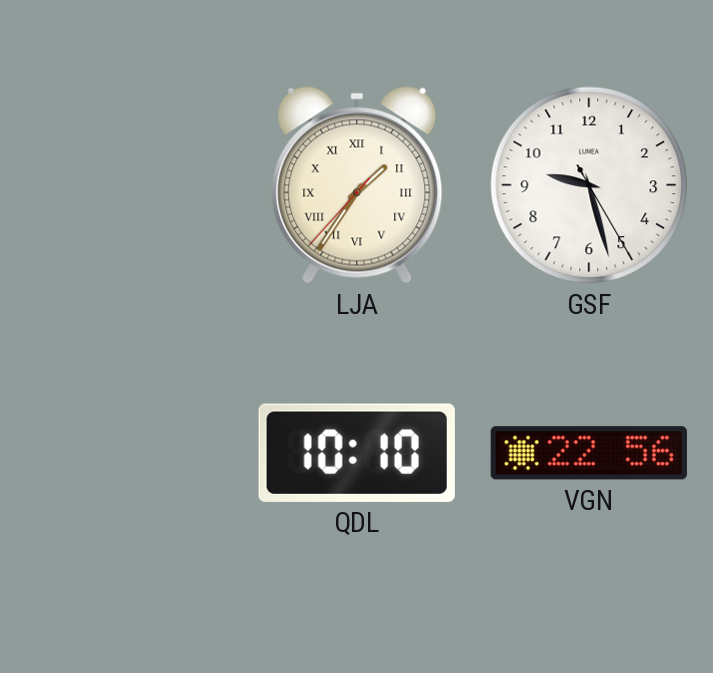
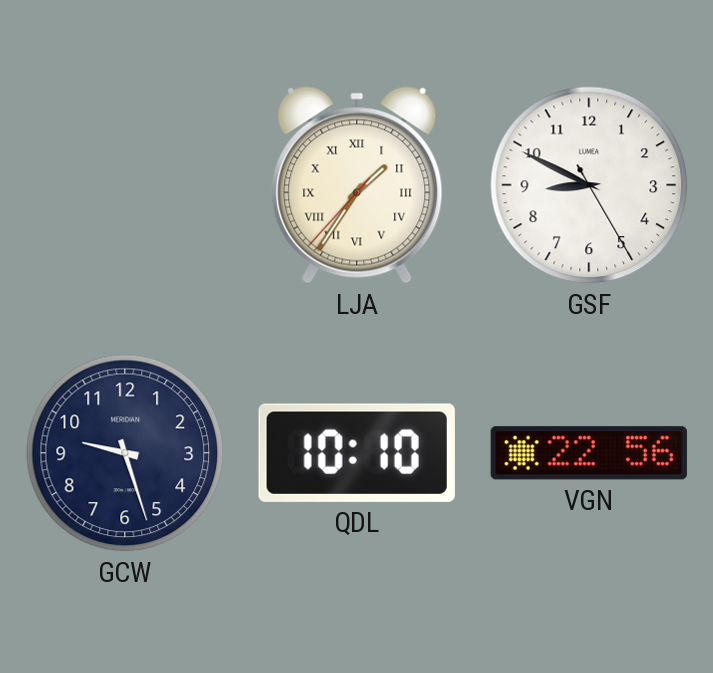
GSF: 9:27 -> 8:49
GCW: none -> 9:27
